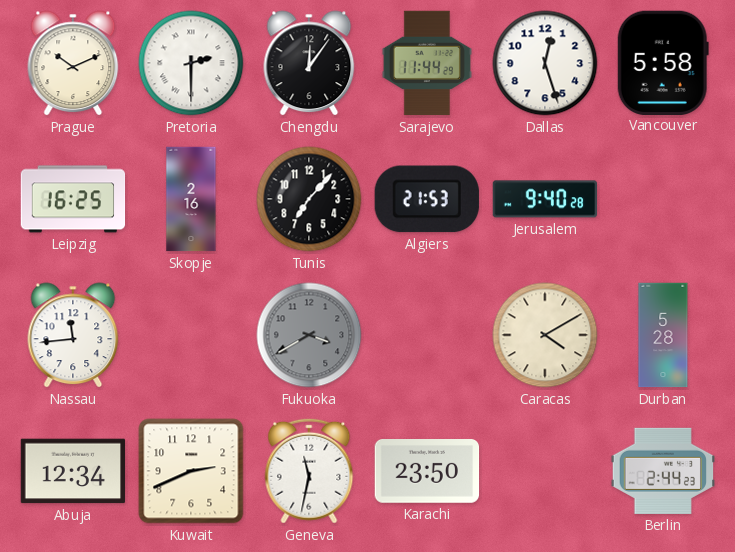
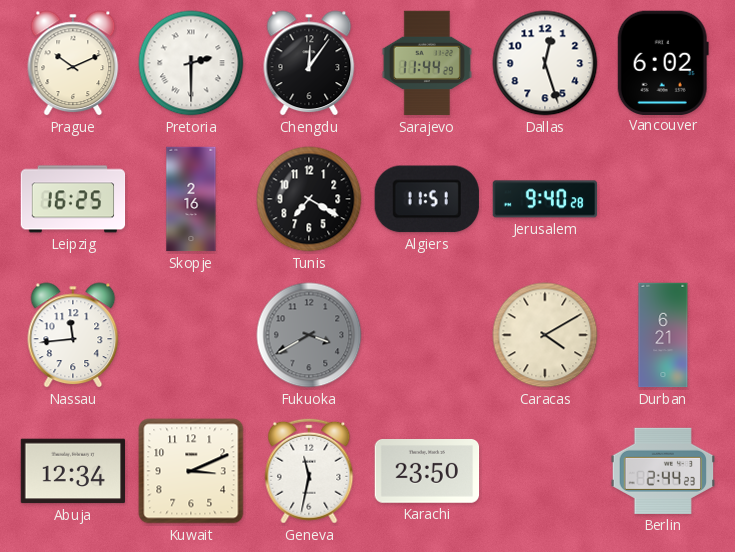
Vancouver: 5:58 -> 6:02
Tunis: 7:07 -> 7:20
Algiers: 21:53 -> 11:51
Durban: 5:28 -> 6:21
Kuwait: 2:41 -> 3:11
